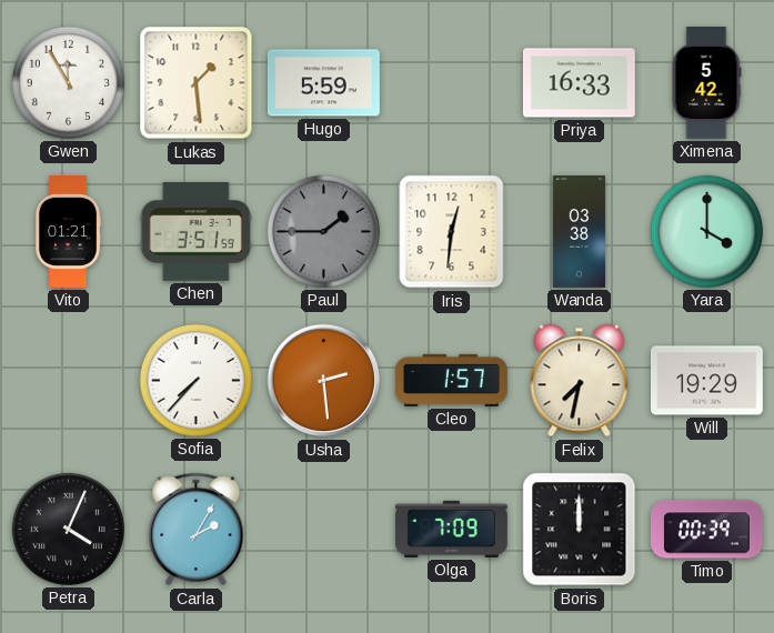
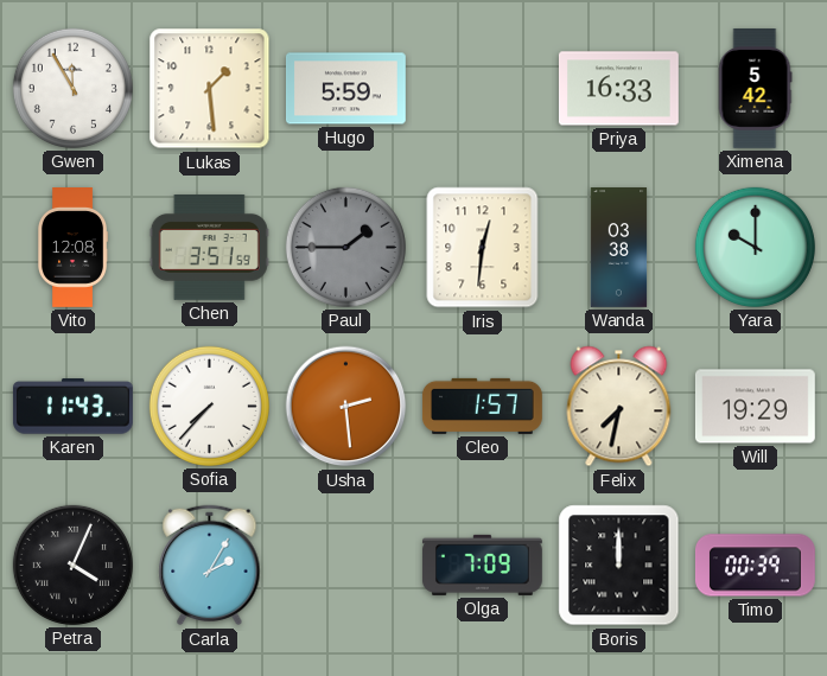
Vito: 01:21 -> 12:08
Yara: 4:00 -> 10:00
Karen: none -> 11:43
